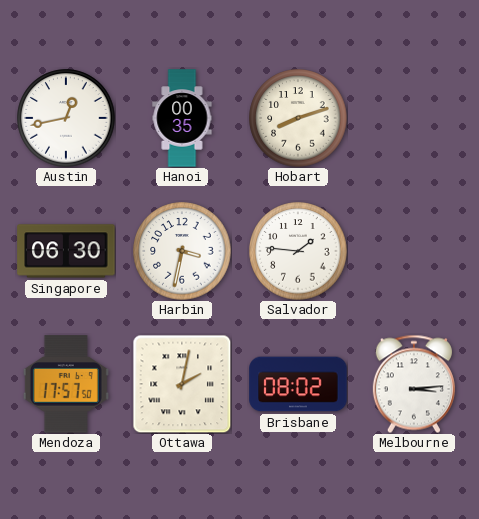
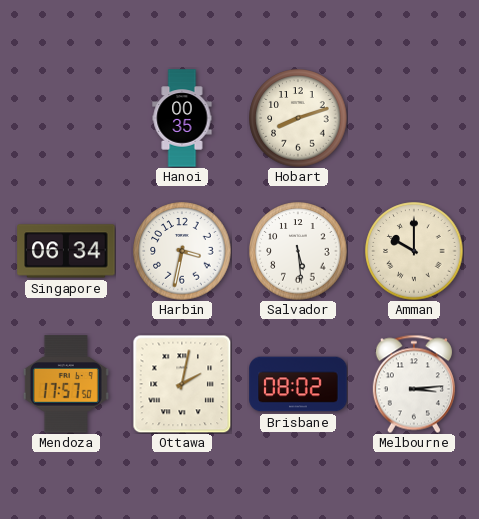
Austin: 12:43 -> none
Singapore: 06:30 -> 06:34
Salvador: 1:46 -> 5:29
Amman: none -> 10:00
